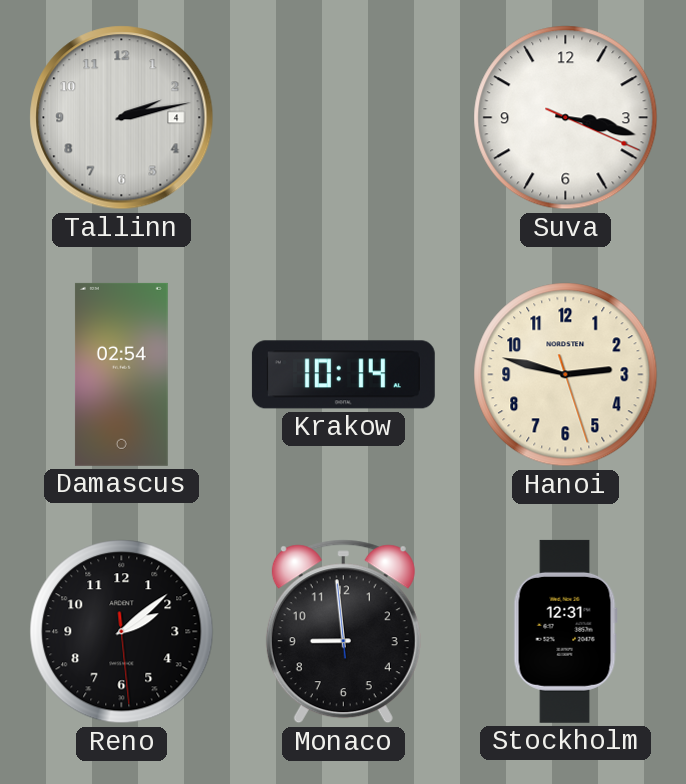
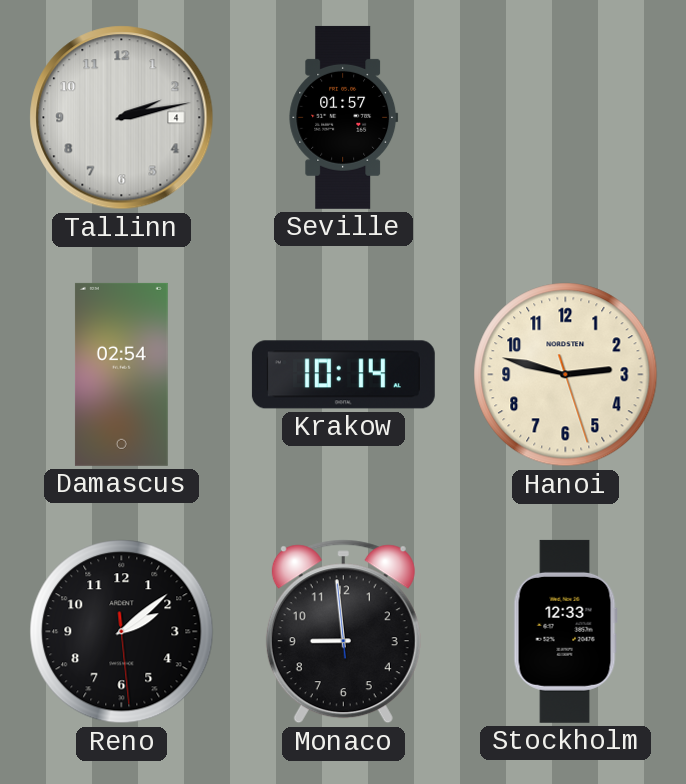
Seville: none -> 01:57
Suva: 3:17 -> none
Stockholm: 12:31 -> 12:33
